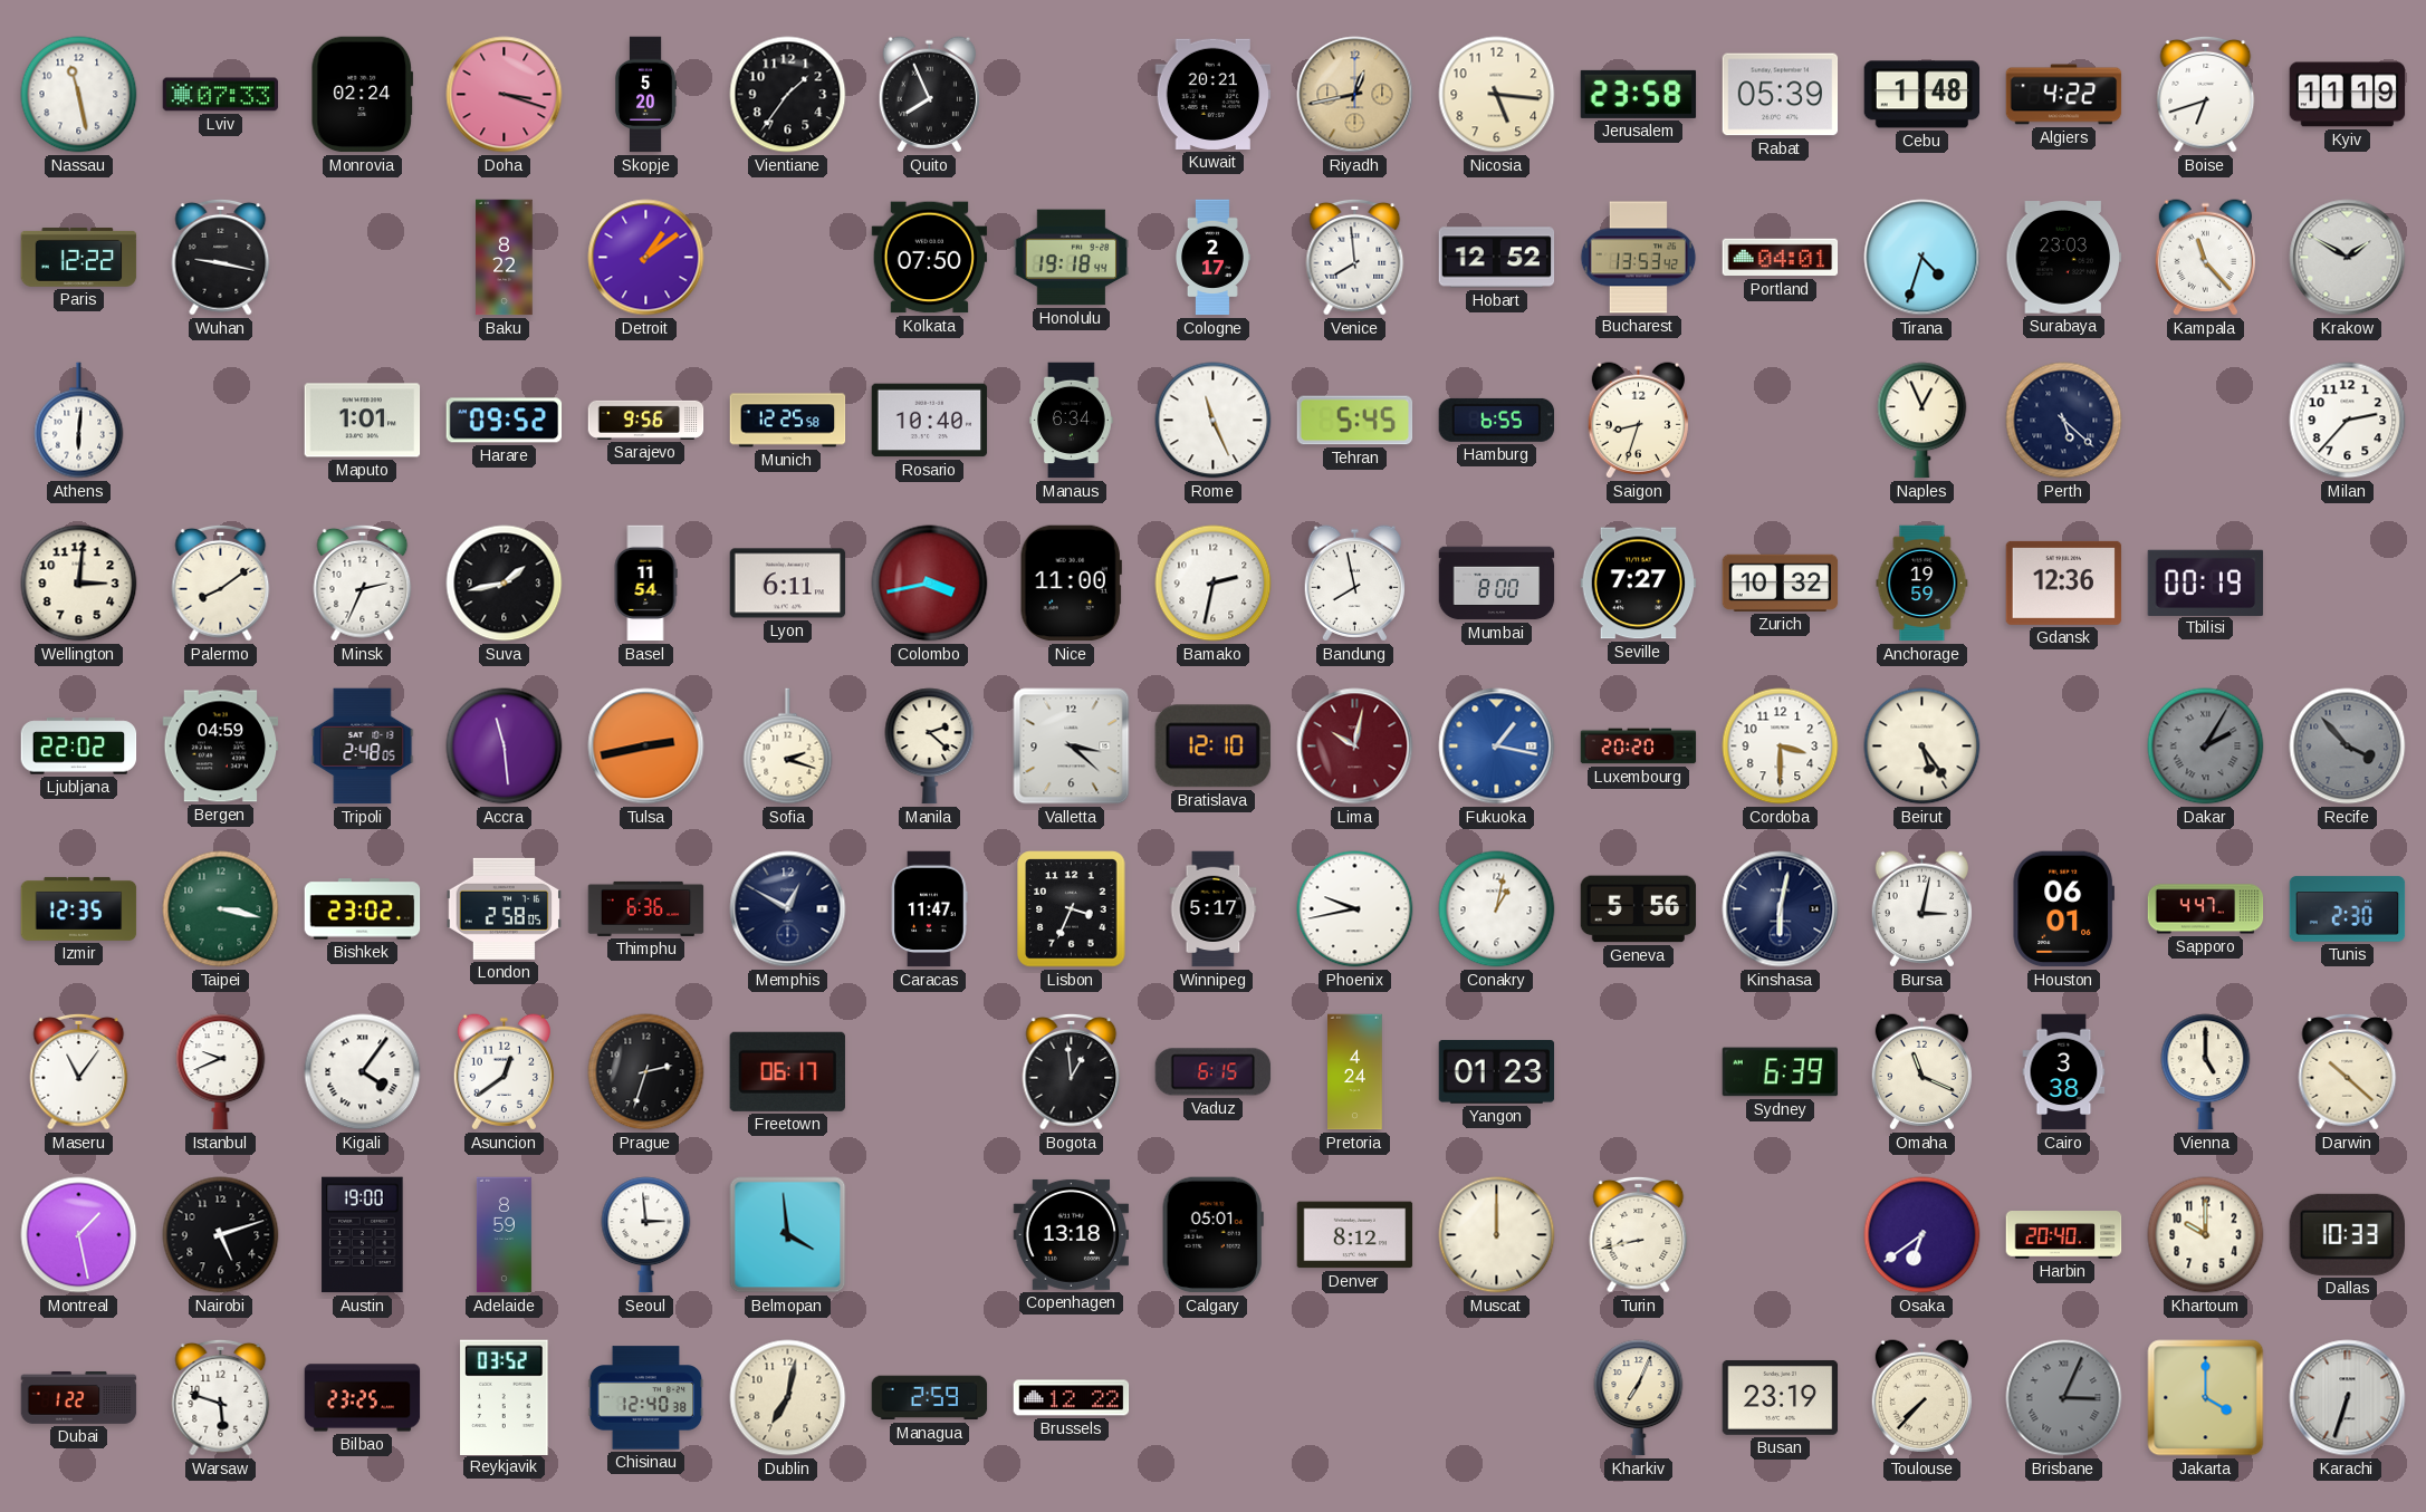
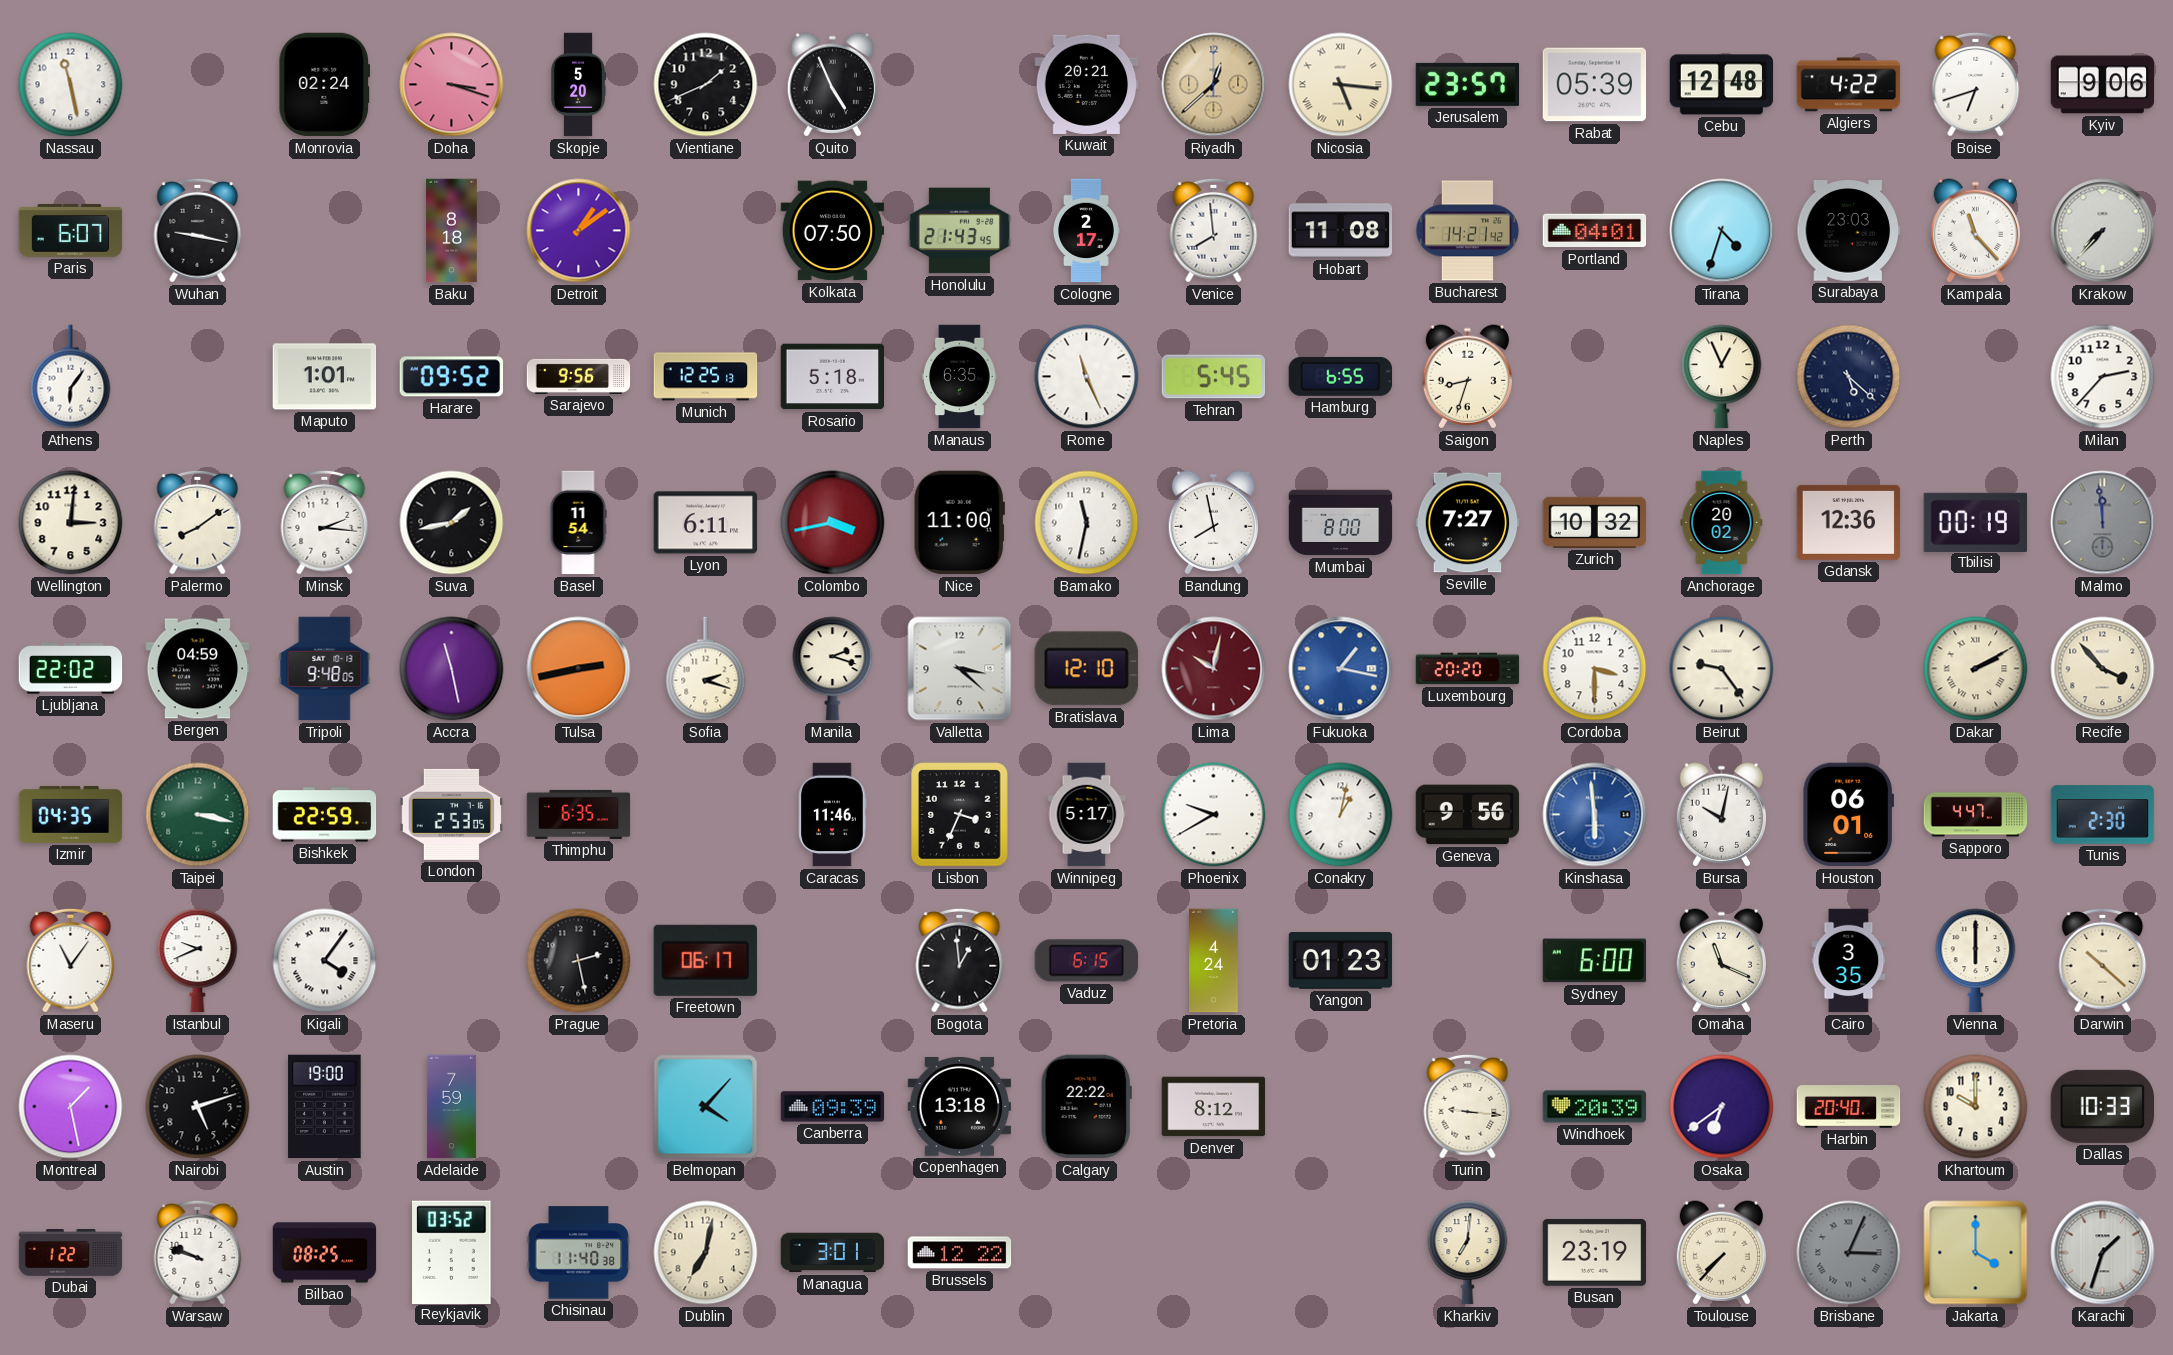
Lviv: 07:33 -> none
Vientiane: 1:36 -> 1:41
Quito: 7:56 -> 4:56
Riyadh: 12:43 -> 12:38
Nicosia numerals: Arabic -> Roman
Jerusalem: 23:58 -> 23:57
Cebu: 1:48 -> 12:48
Kyiv: 11:19 -> 9:06
Paris: 12:22 -> 6:07
Baku: 8:22 -> 8:18
Honolulu: 19:18 -> 21:43
Hobart: 12:52 -> 11:08
Bucharest: 13:53 -> 14:21
Krakow: 1:50 -> 7:37
Athens: 6:01 -> 6:06
Munich: 12:25:58 -> 12:25:13
Rosario: 10:40 -> 5:18
Manaus: 6:34 -> 6:35
Minsk: 2:34 -> 2:16
Bamako: 2:32 -> 11:32
Anchorage: 19:59 -> 20:02
Malmo: none -> 11:59
Tripoli: 2:48 -> 9:48
Accra: 11:29 -> 11:28
Manila: 2:22 -> 2:18
Beirut: 5:24 -> 9:24
Dakar: 2:05 -> 2:10
Dakar dial: grey -> cream
Recife dial: grey -> cream
Izmir: 12:35 -> 04:35
Bishkek: 23:02 -> 22:59
London: 2:58 -> 2:53
Thimphu: 6:36 -> 6:35
Memphis: 12:50 -> none
Caracas: 11:47 -> 11:46
Phoenix: 9:43 -> 9:40
Geneva: 5:56 -> 9:56
Kinshasa: 6:02 -> 5:59
Kinshasa dial: navy -> blue
Bursa: 3:02 -> 10:02
Asuncion: 12:39 -> none
Prague: 2:33 -> 2:28
Sydney: 6:39 -> 6:00
Cairo: 3:38 -> 3:35
Vienna: 5:00 -> 6:00
Adelaide: 8:59 -> 7:59
Seoul: 2:59 -> none
Belmopan: 3:59 -> 4:07
Canberra: none -> 09:39
Calgary: 05:01 -> 22:22
Muscat: 12:00 -> none
Turin: 8:43 -> 9:16
Windhoek: none -> 20:39
Warsaw: 5:48 -> 9:48
Bilbao: 23:25 -> 08:25
Chisinau: 12:40 -> 11:40
Managua: 2:59 -> 3:01
Kharkiv: 7:04 -> 7:01
Karachi: 6:33 -> 1:33
